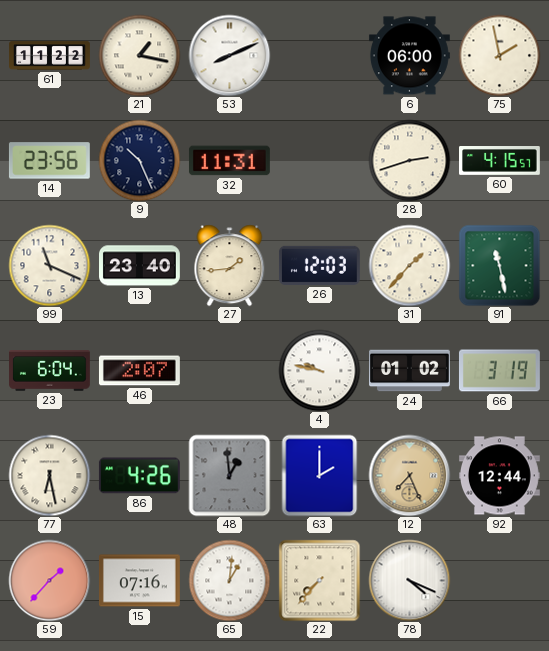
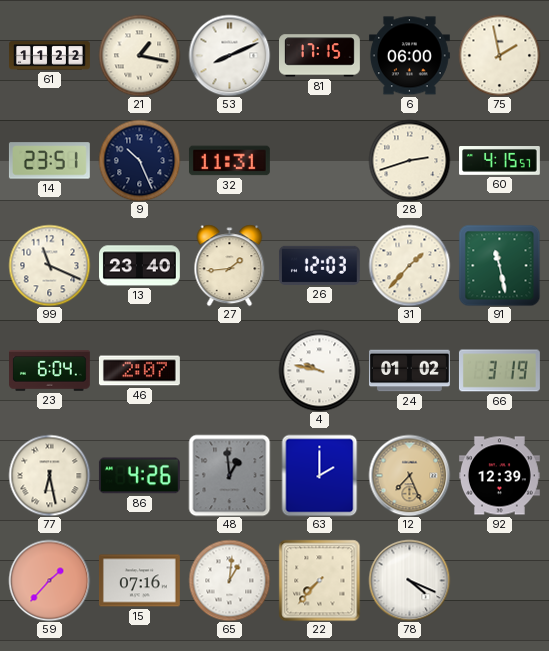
81: none -> 17:15
14: 23:56 -> 23:51
92: 12:44 -> 12:39
